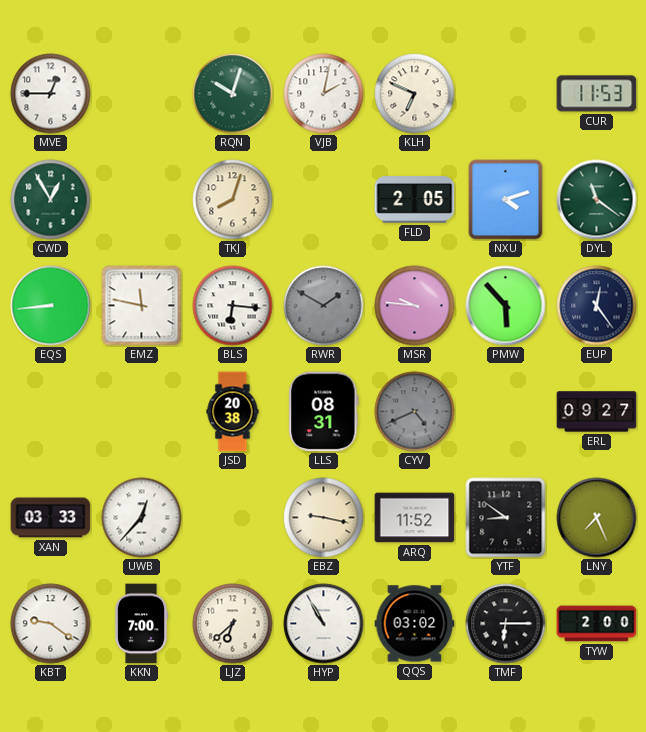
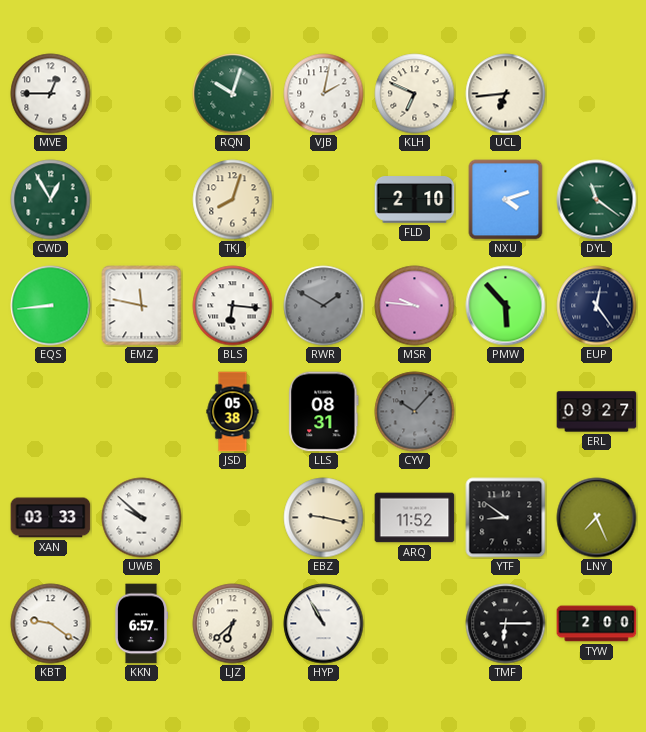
UCL: none -> 6:44
CUR: 11:53 -> none
FLD: 2:05 -> 2:10
JSD: 20:38 -> 05:38
CYV: 4:41 -> 10:07
UWB: 12:37 -> 9:52
KKN: 7:00 -> 6:57
QQS: 03:02 -> none
